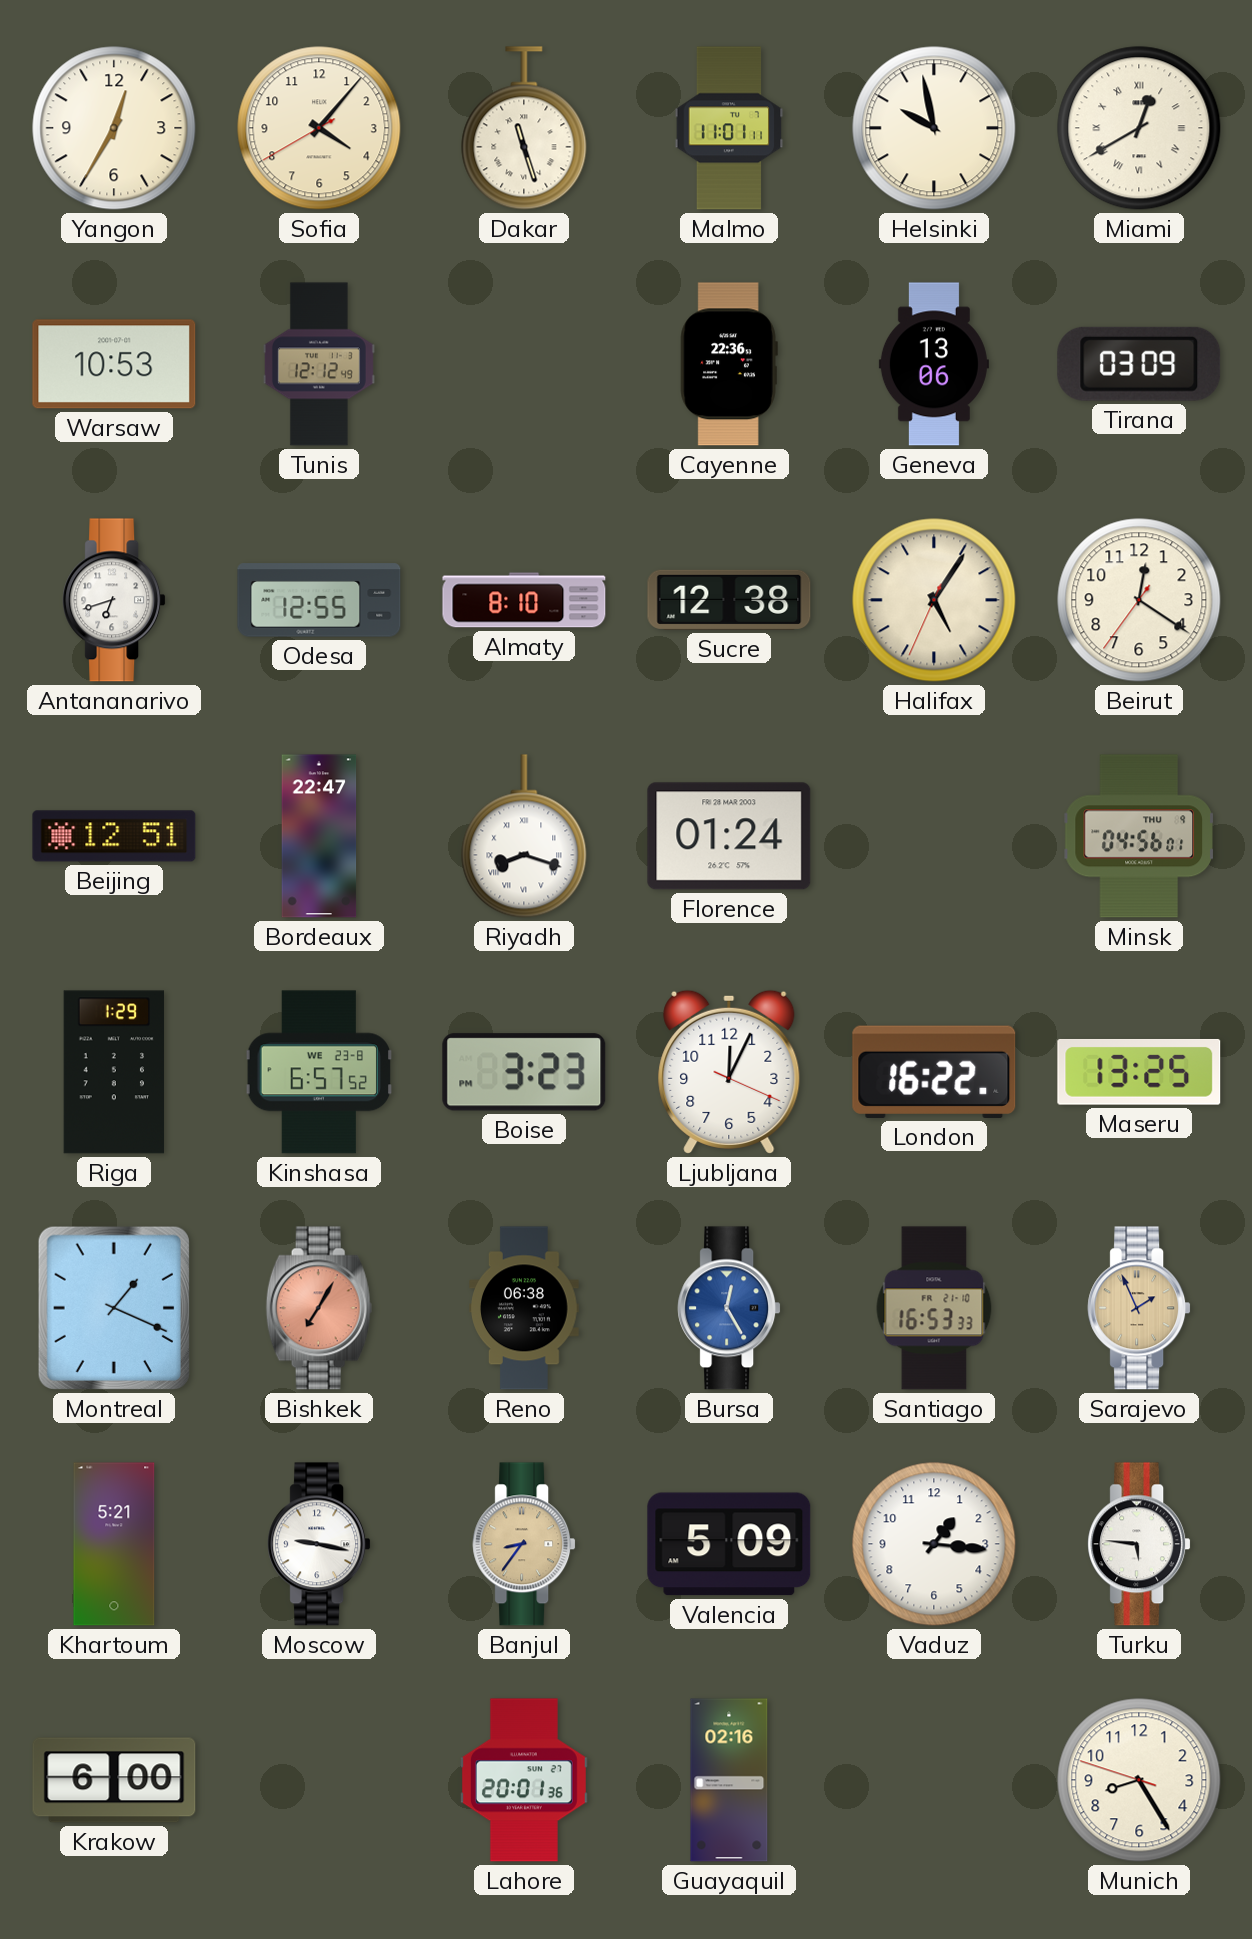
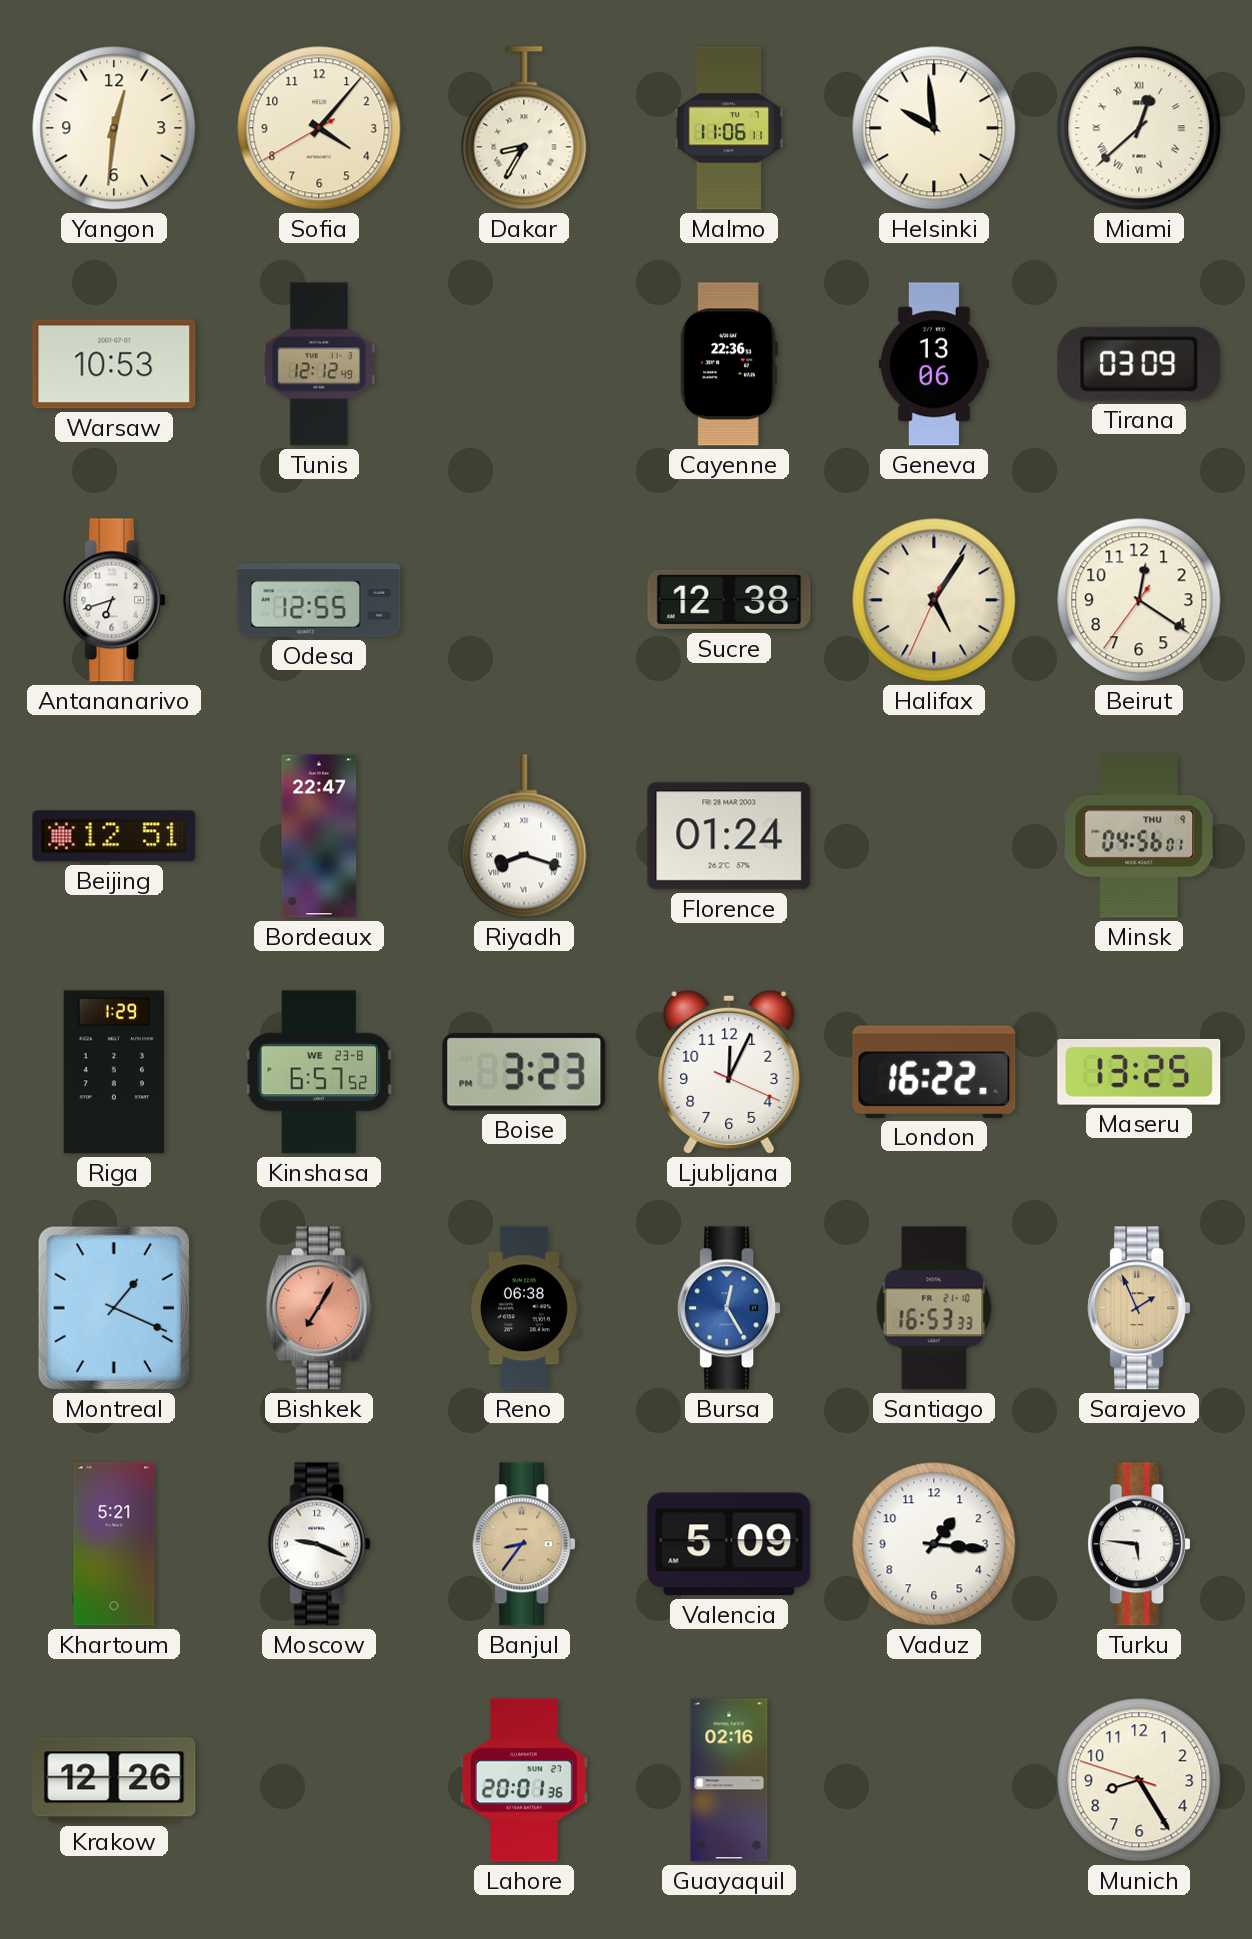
Yangon: 12:35 -> 12:31
Dakar: 11:27 -> 8:35
Malmo: 11:01 -> 11:06
Helsinki: 9:58 -> 9:59
Miami: 12:40 -> 12:38
Almaty: 8:10 -> none
Moscow: 9:17 -> 9:19
Krakow: 6:00 -> 12:26
